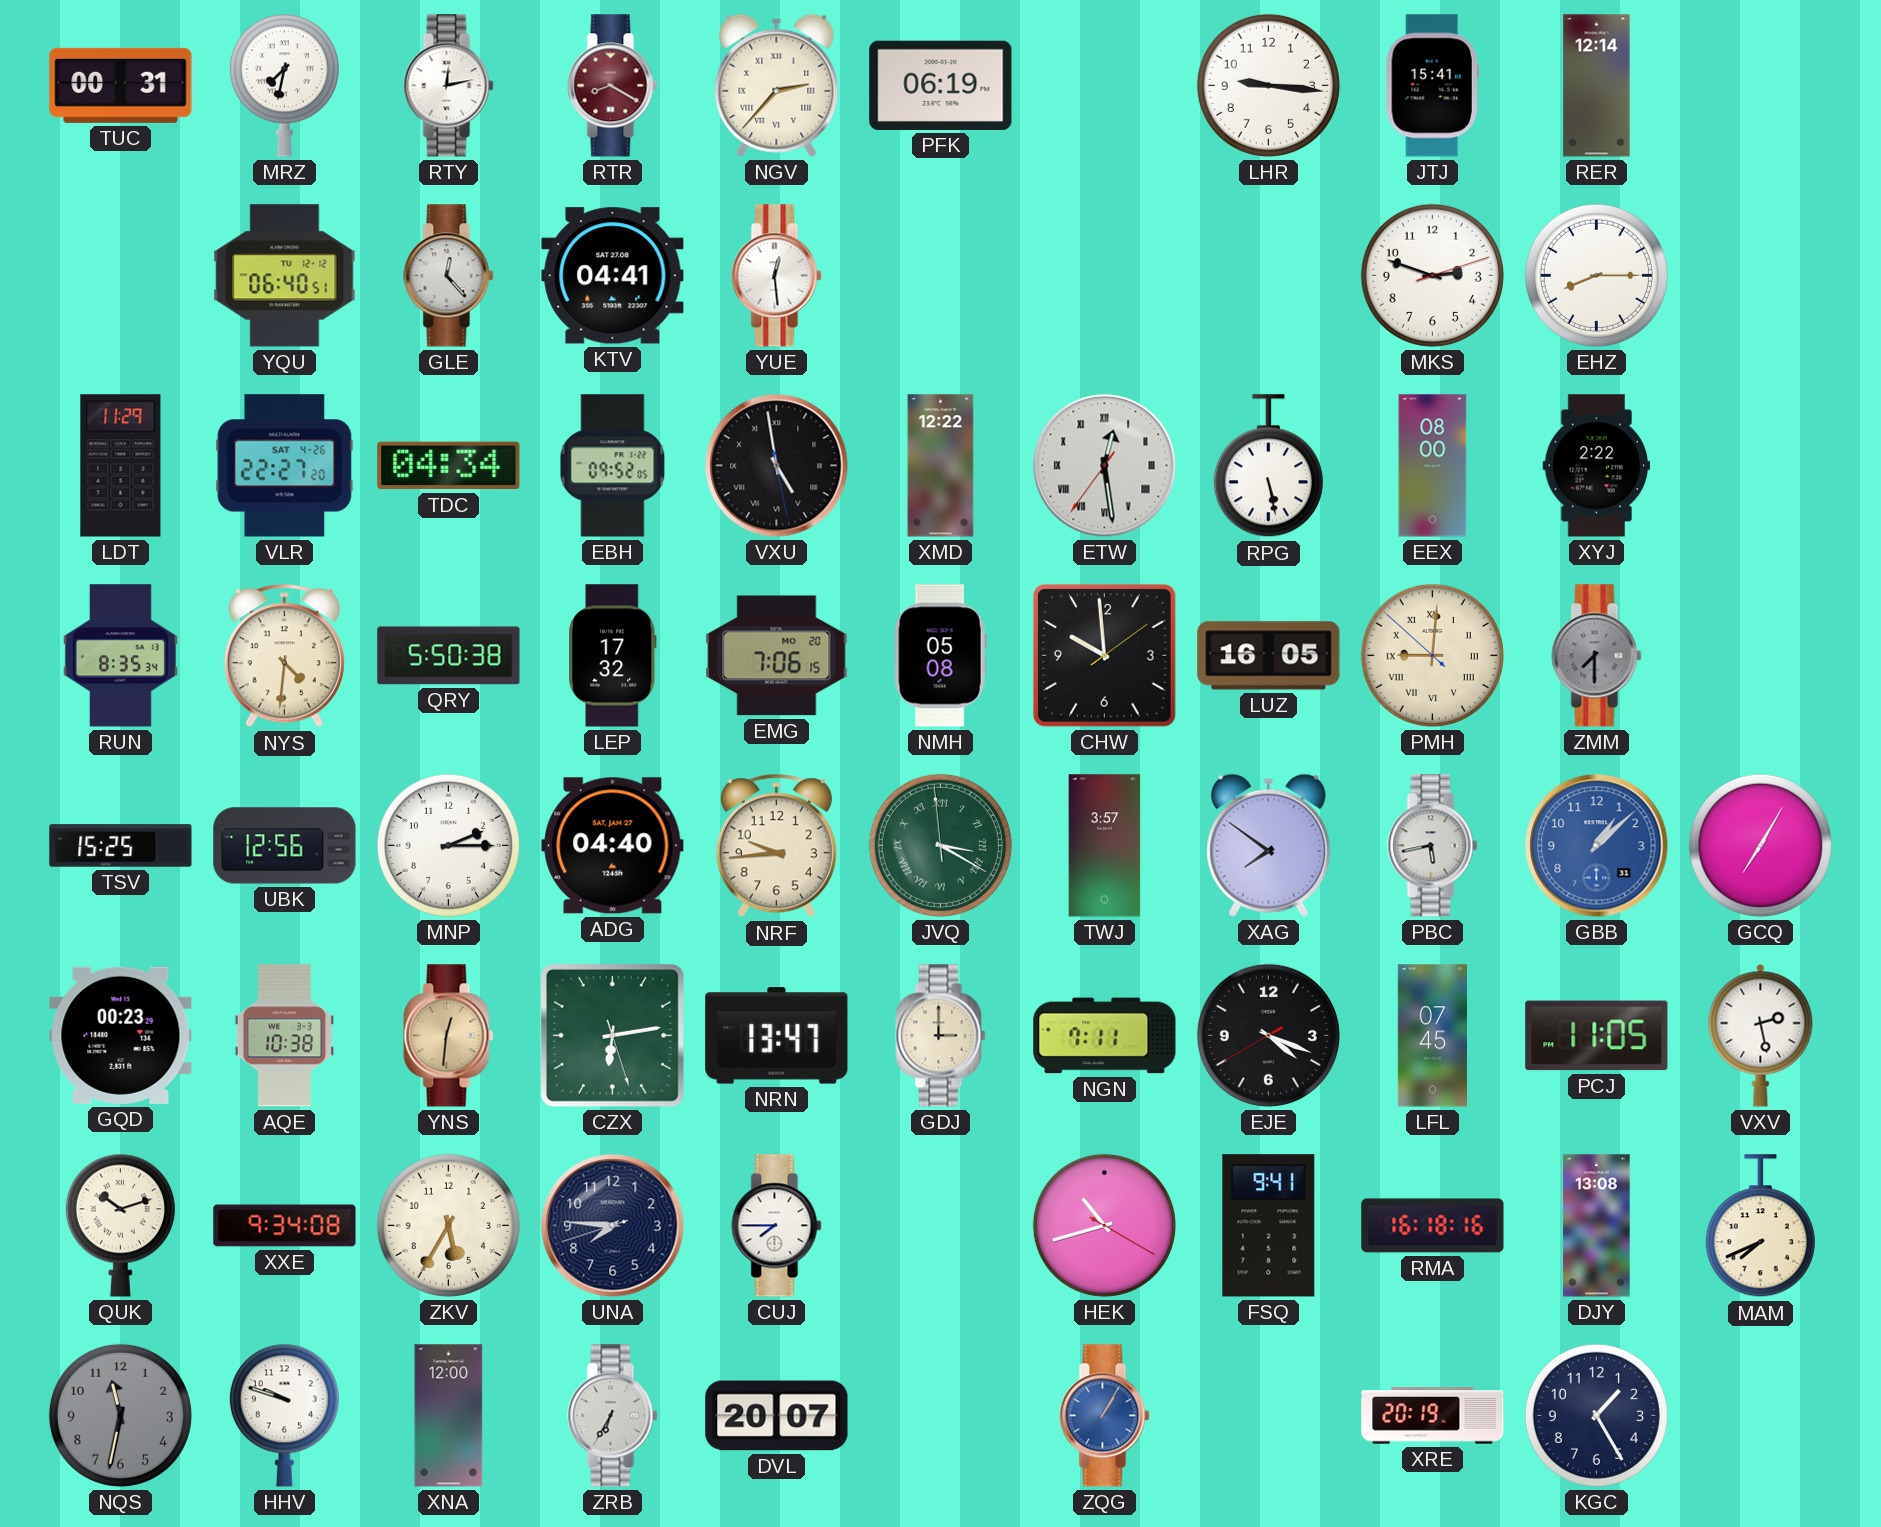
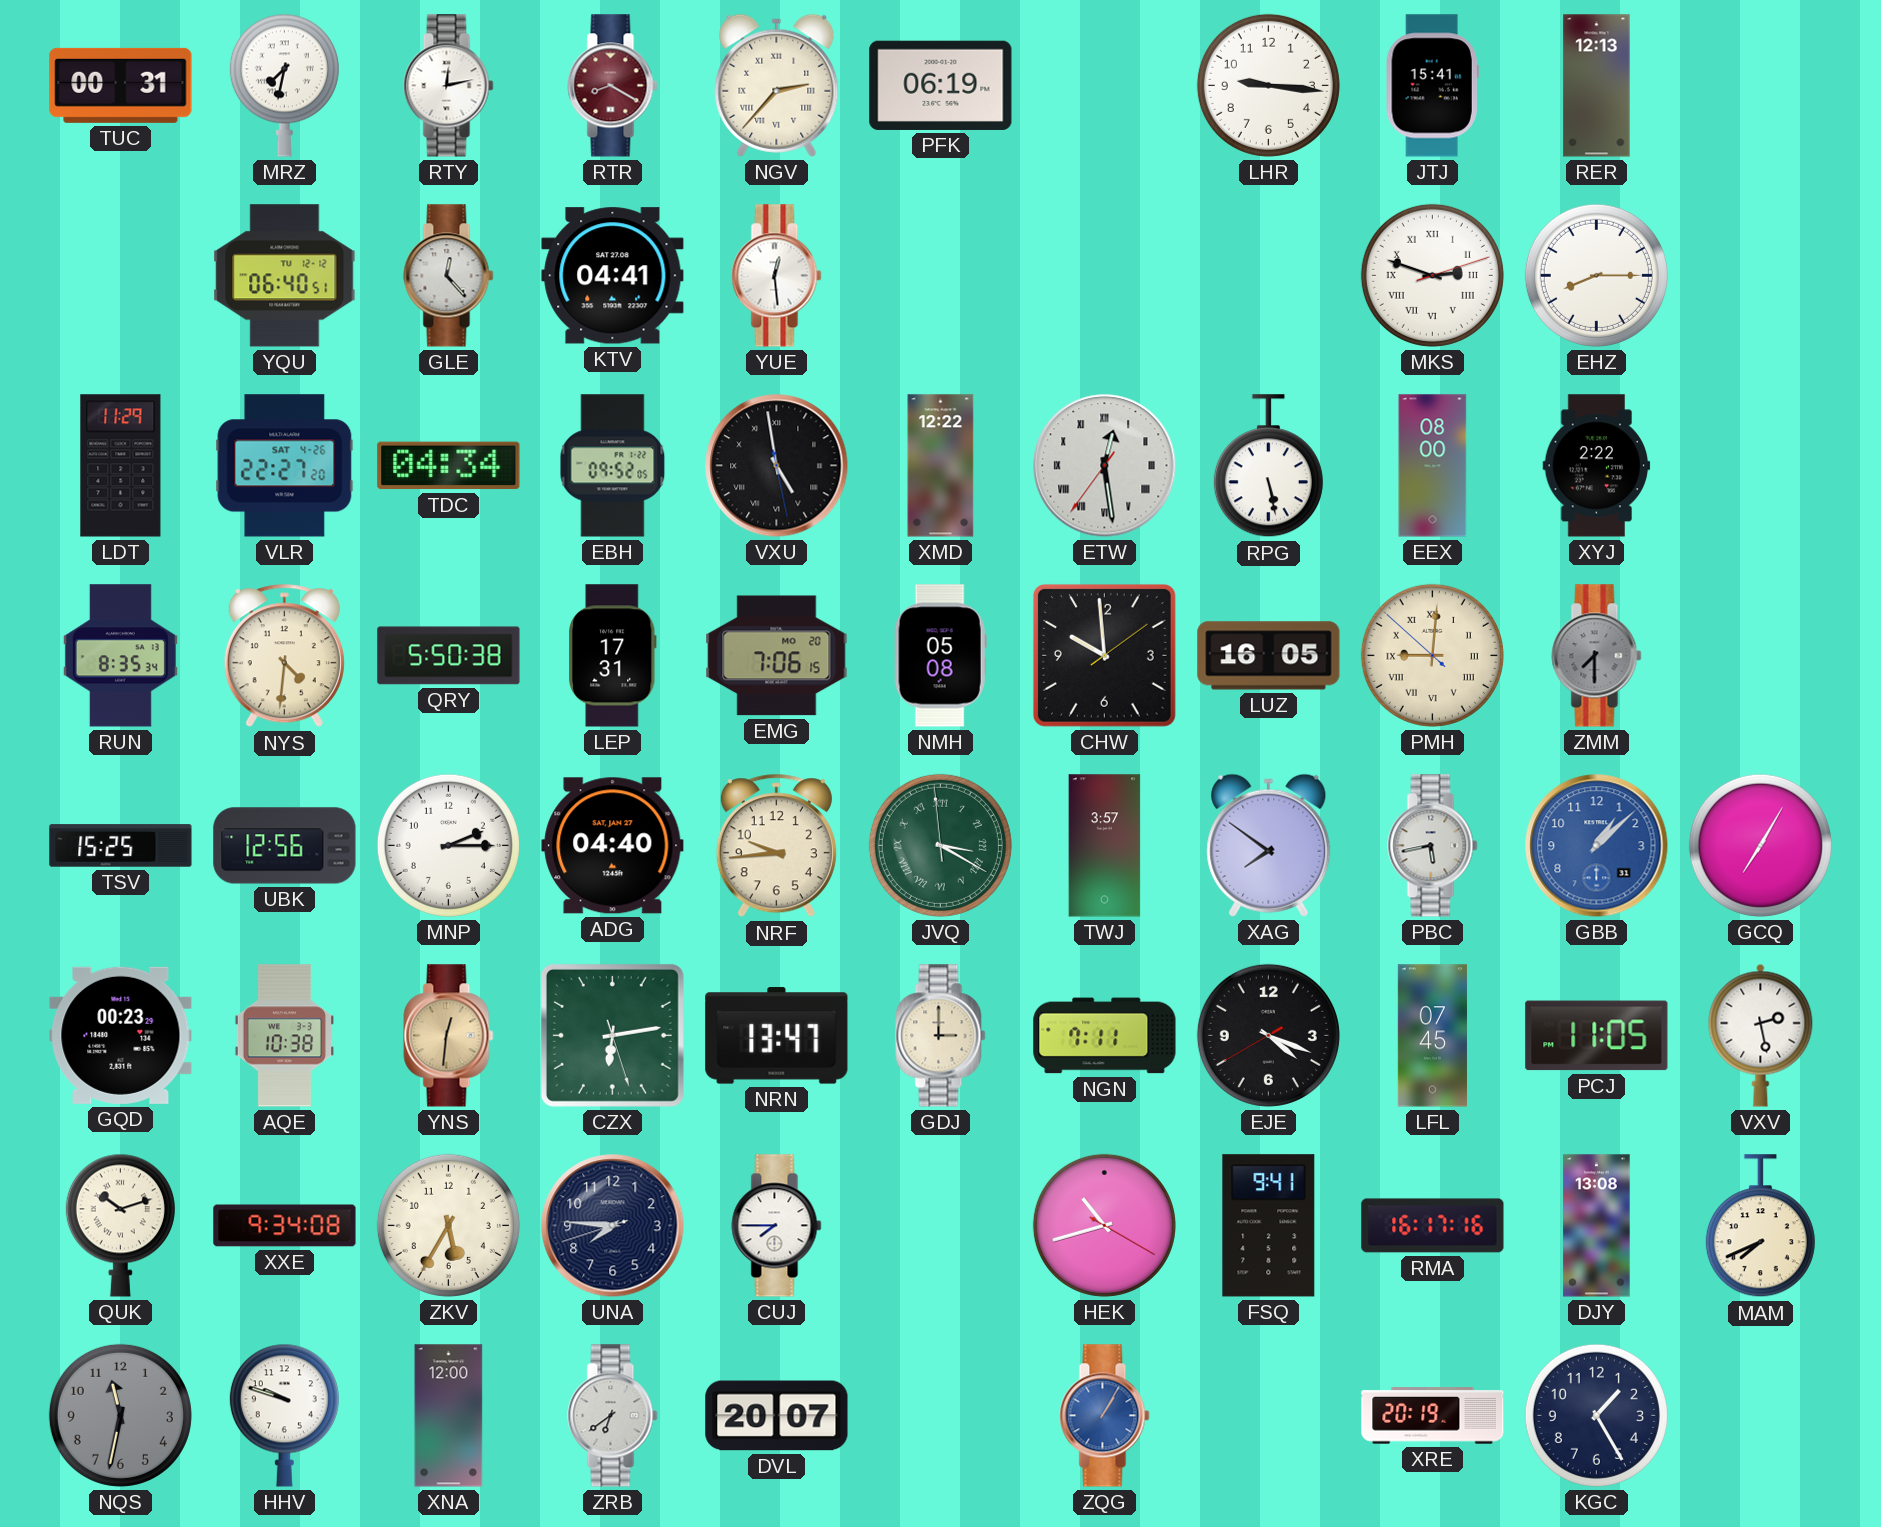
RER: 12:14 -> 12:13
MKS numerals: Arabic -> Roman
LEP: 17:32 -> 17:31
RMA: 16:18 -> 16:17
ZRB: 6:35 -> 6:39
